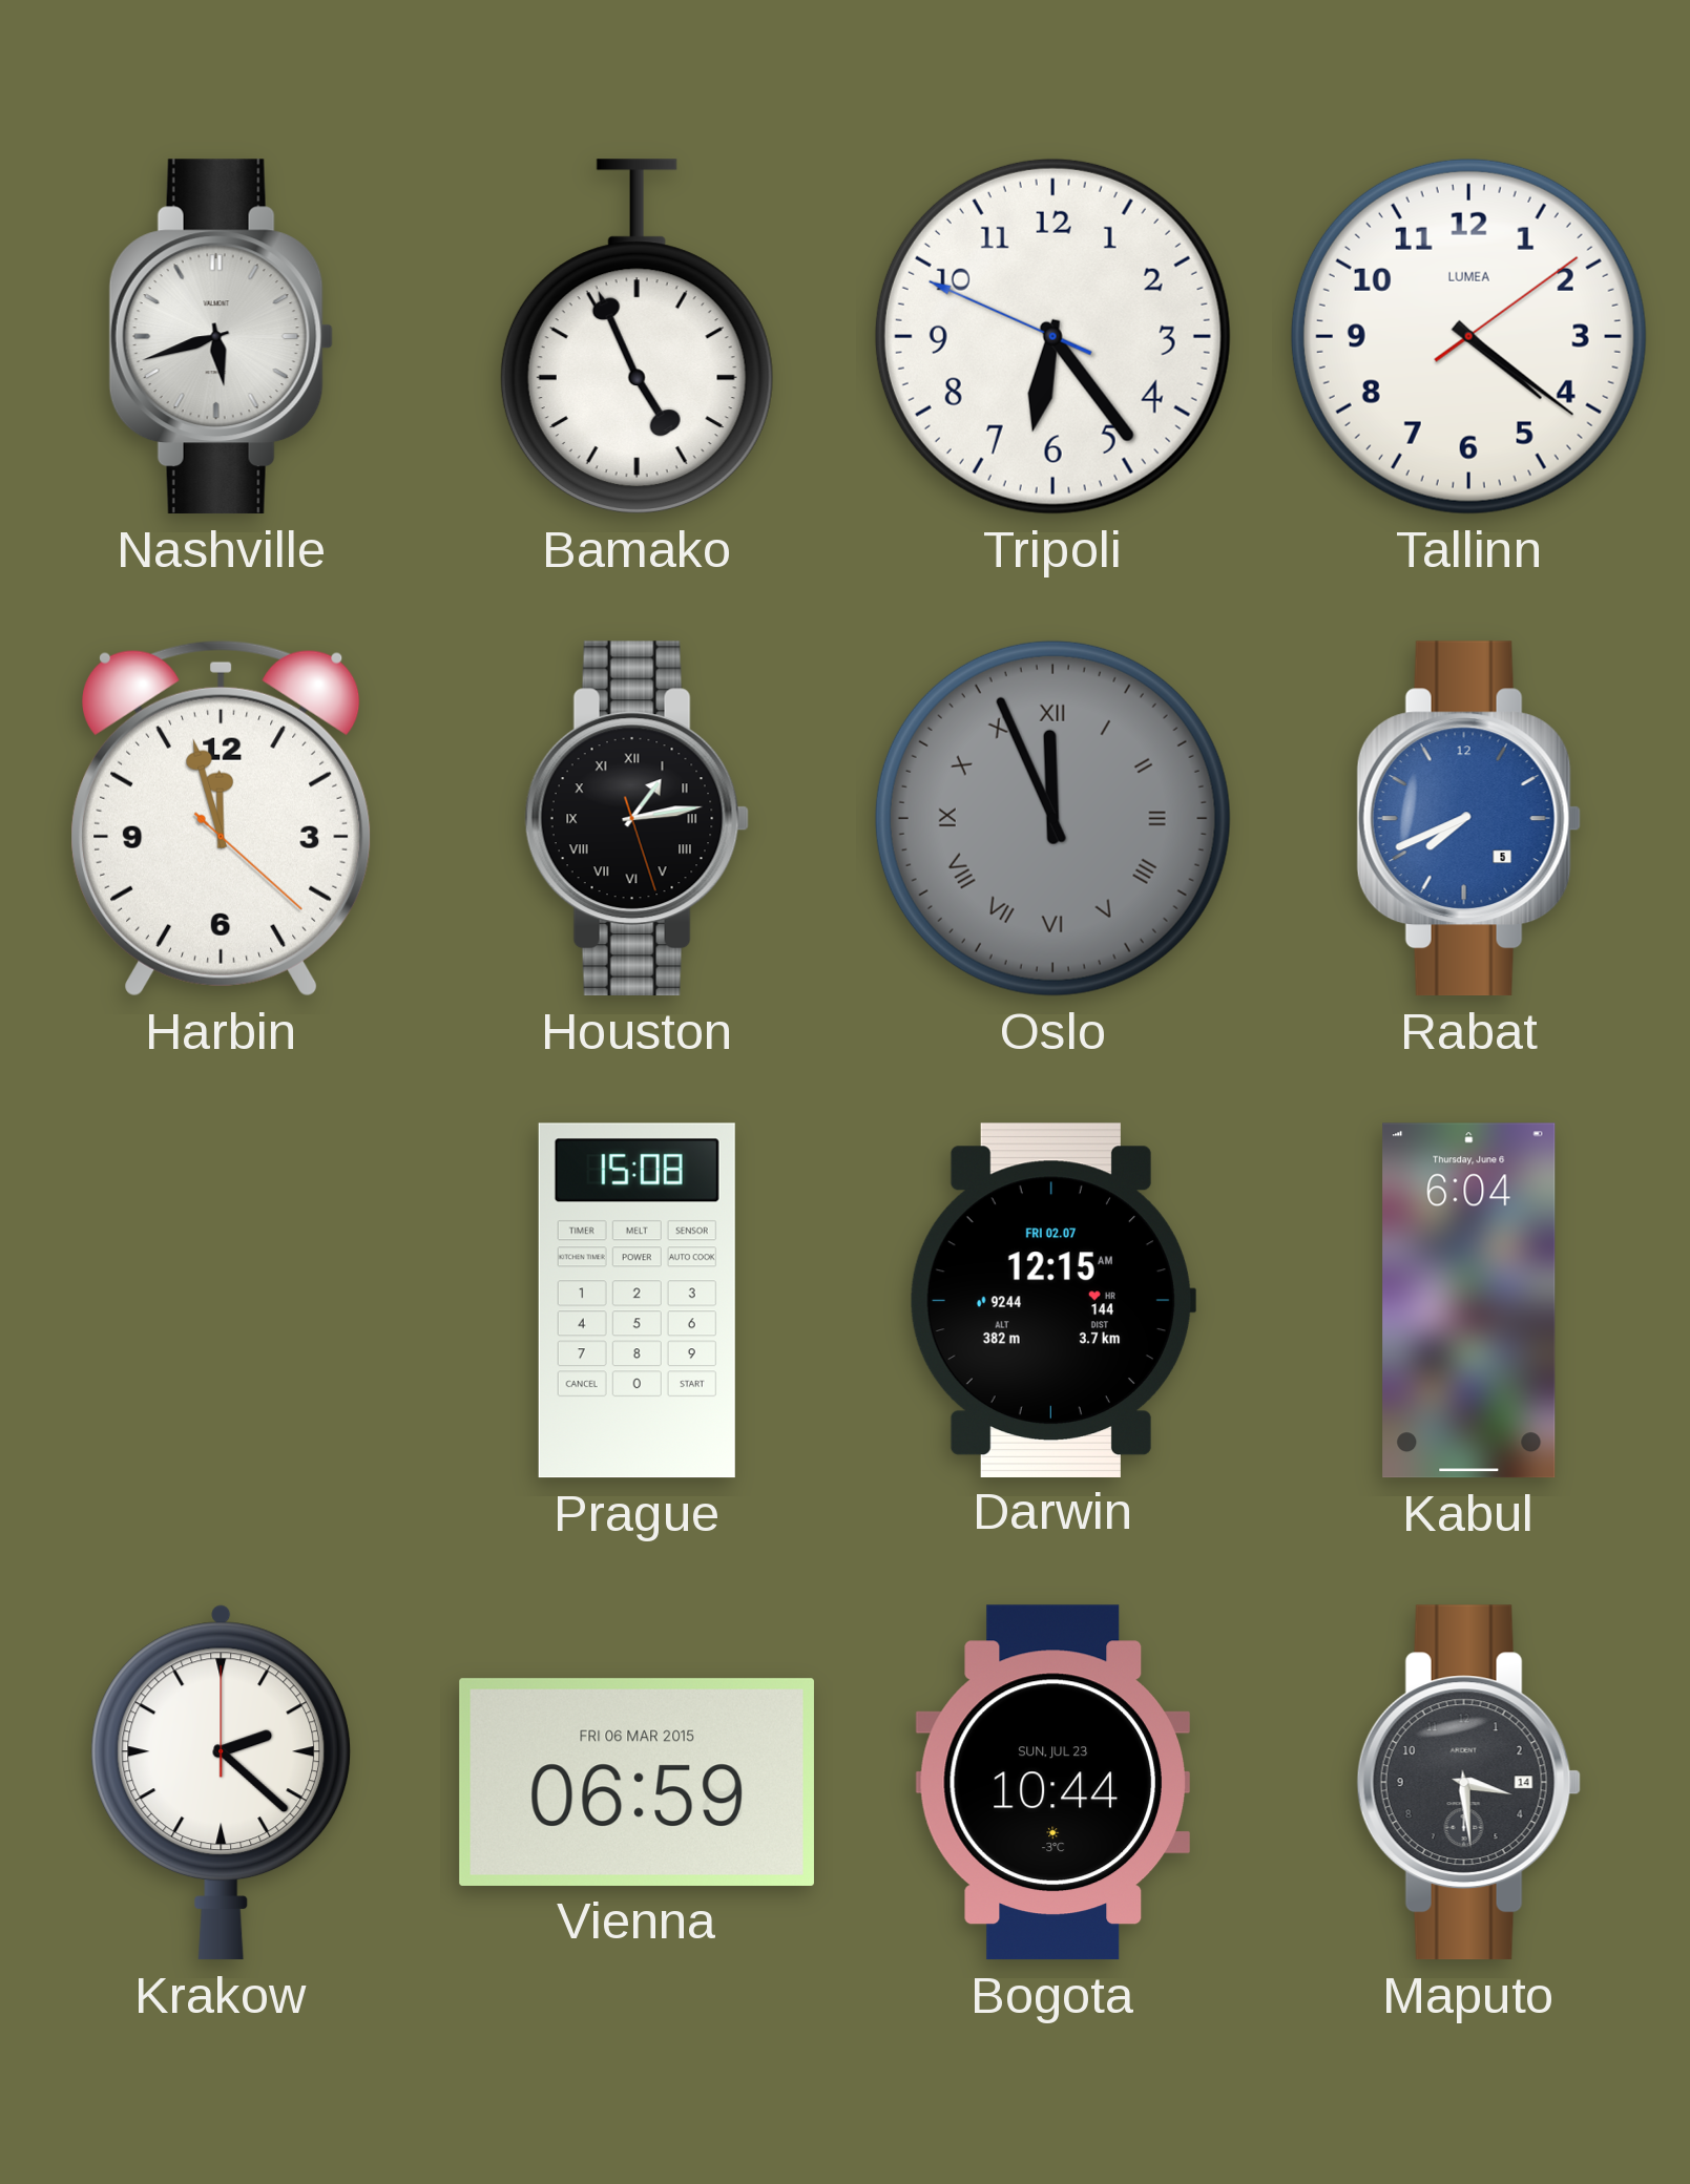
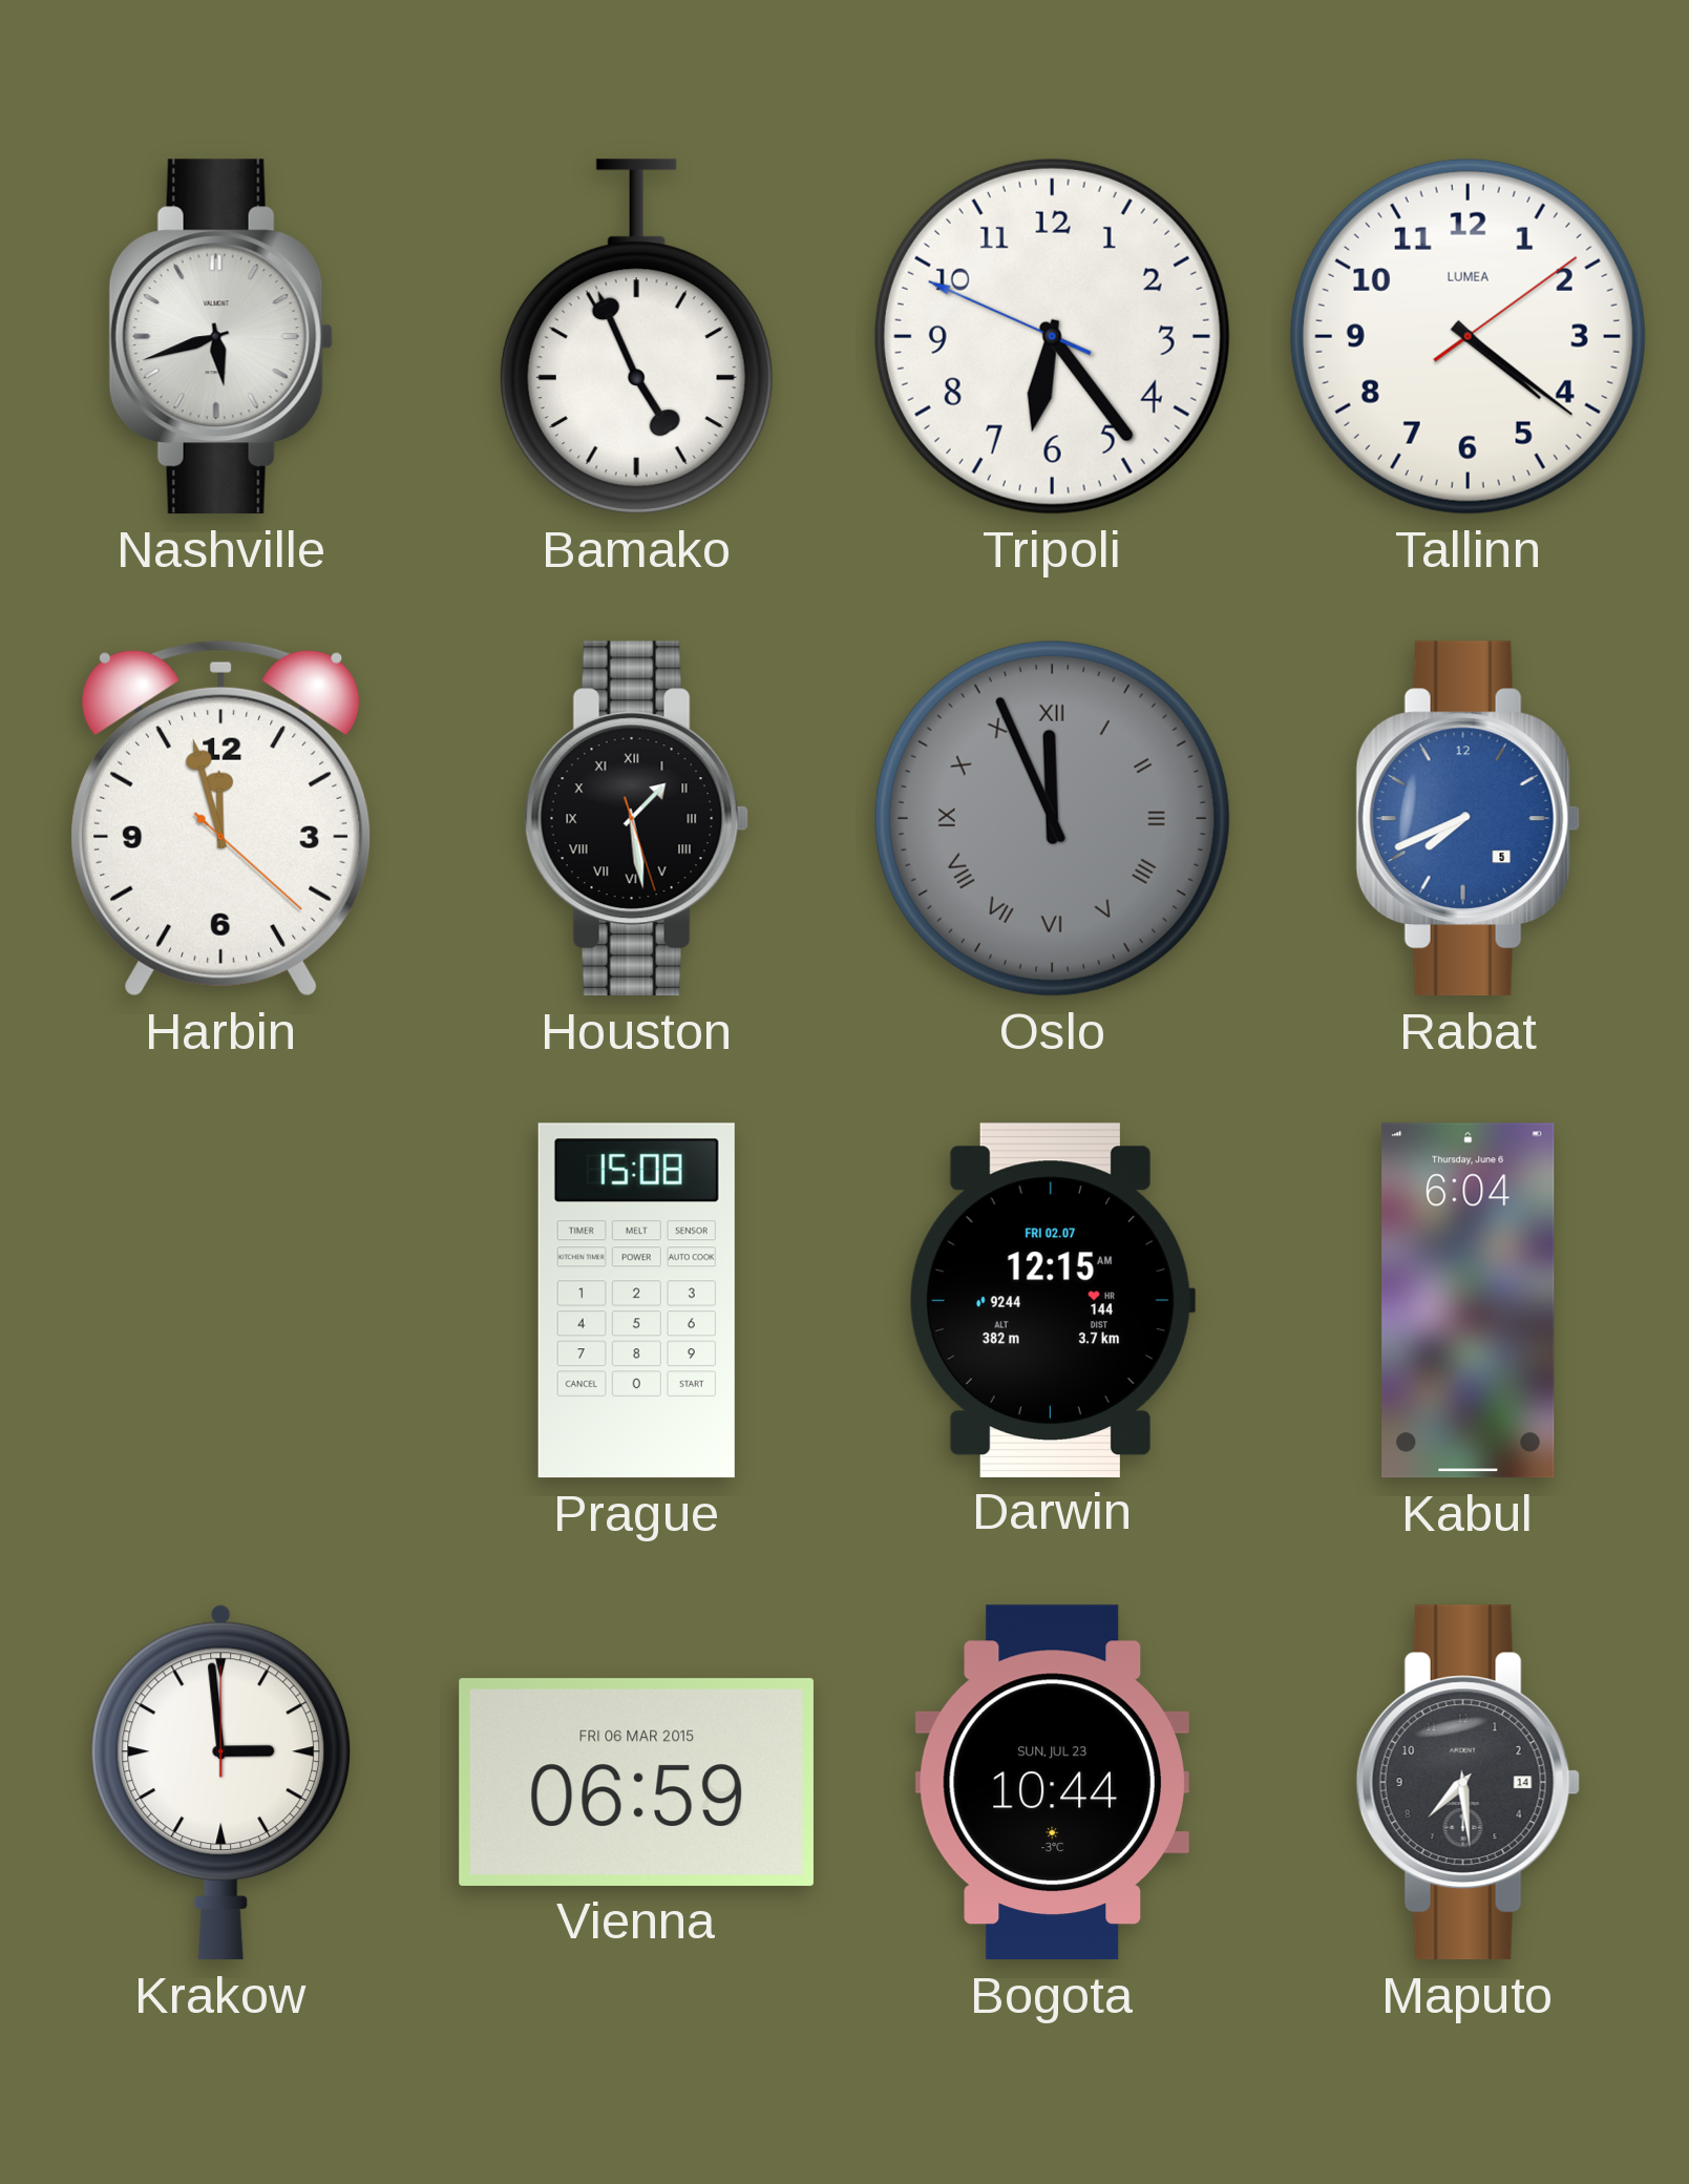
Houston: 1:13 -> 1:28
Krakow: 2:22 -> 2:59
Maputo: 3:29 -> 7:29
